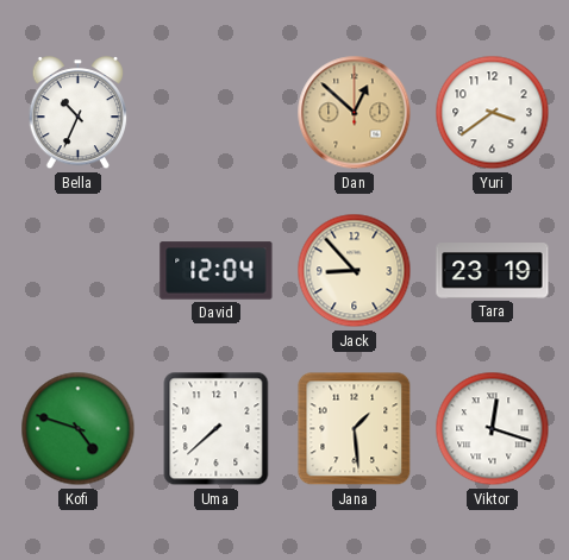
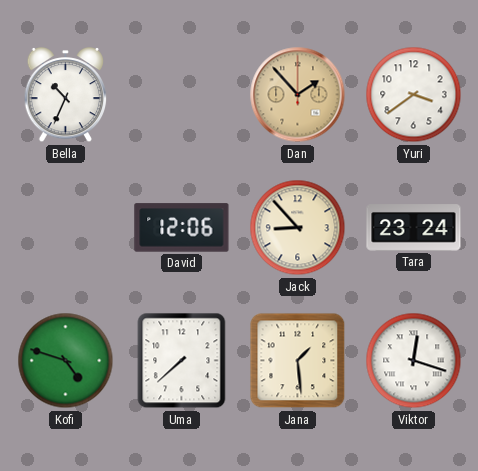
Dan: 12:52 -> 1:53
David: 12:04 -> 12:06
Tara: 23:19 -> 23:24
